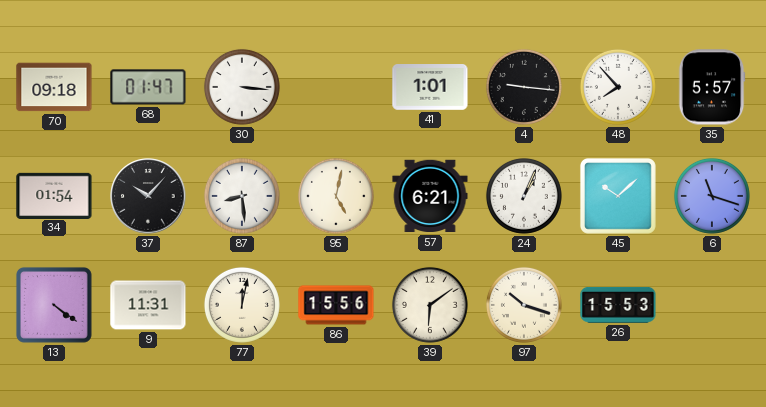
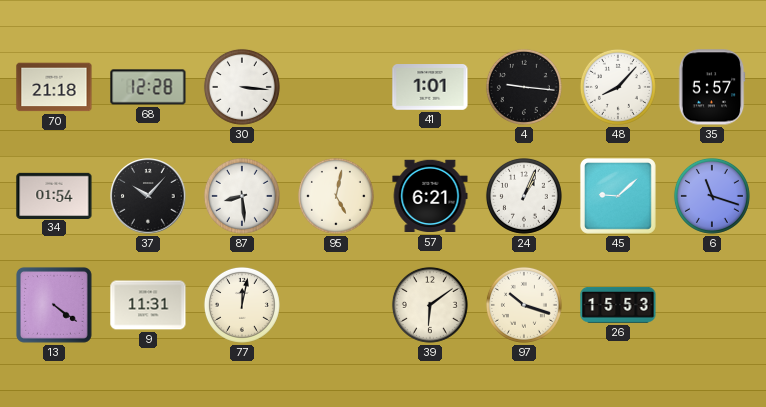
70: 09:18 -> 21:18
68: 01:47 -> 12:28
48: 7:53 -> 8:07
45: 10:08 -> 9:08
86: 15:56 -> none
